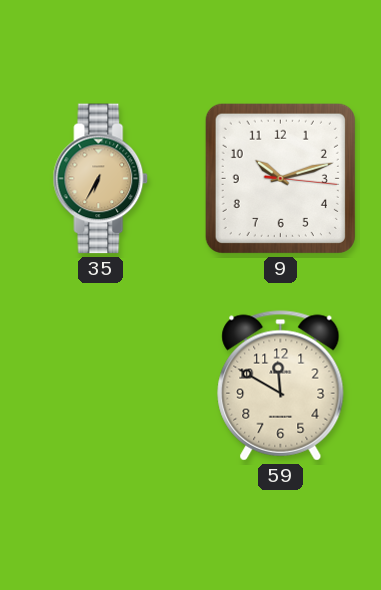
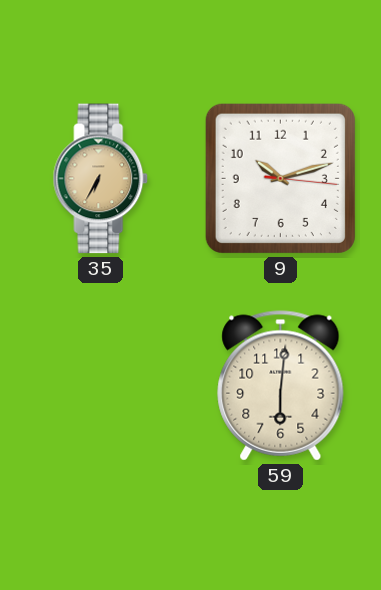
59: 11:50 -> 6:01
